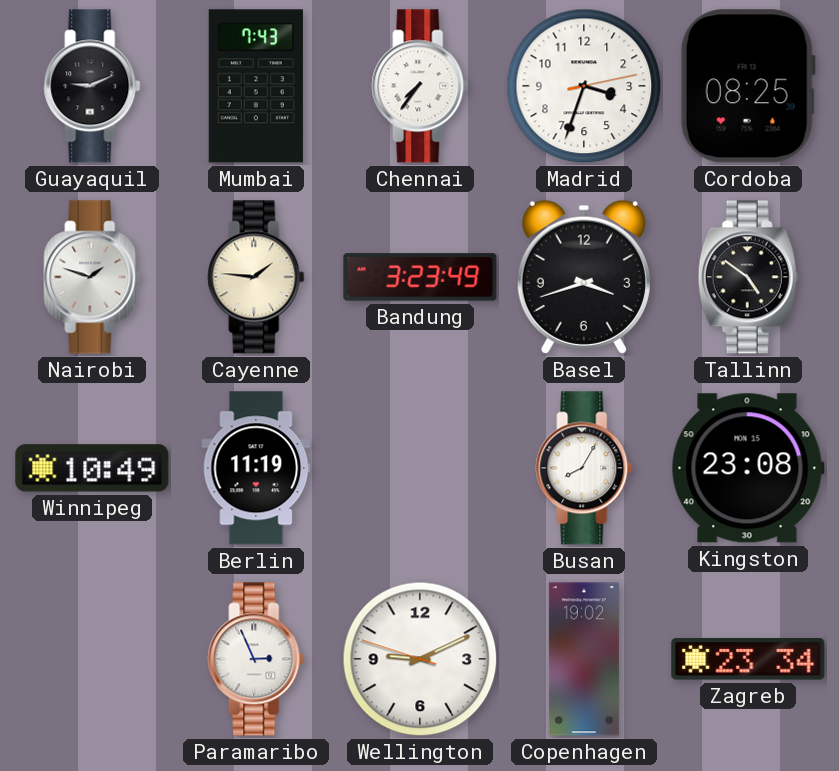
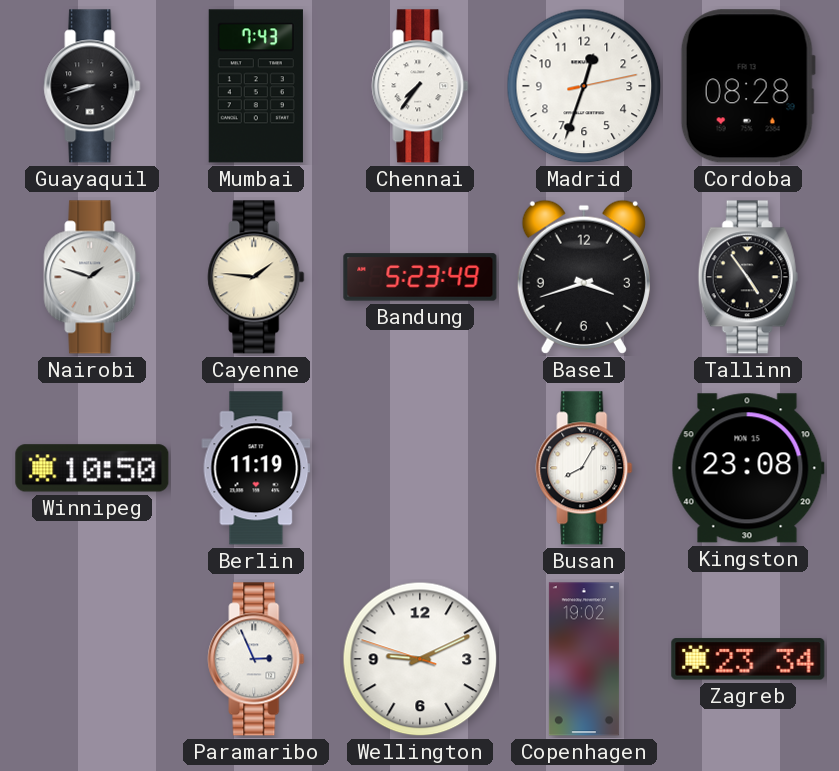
Guayaquil: 9:11 -> 8:42
Madrid: 3:33 -> 12:33
Cordoba: 08:25 -> 08:28
Bandung: 3:23 -> 5:23
Tallinn: 4:51 -> 4:54
Winnipeg: 10:49 -> 10:50
